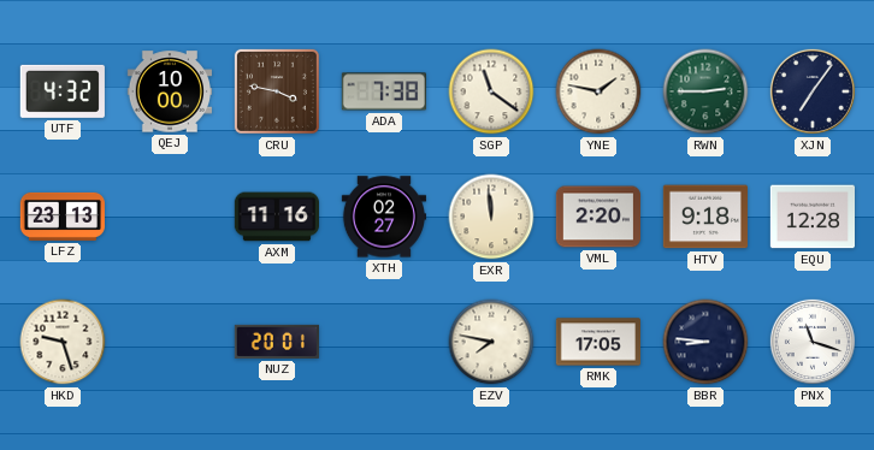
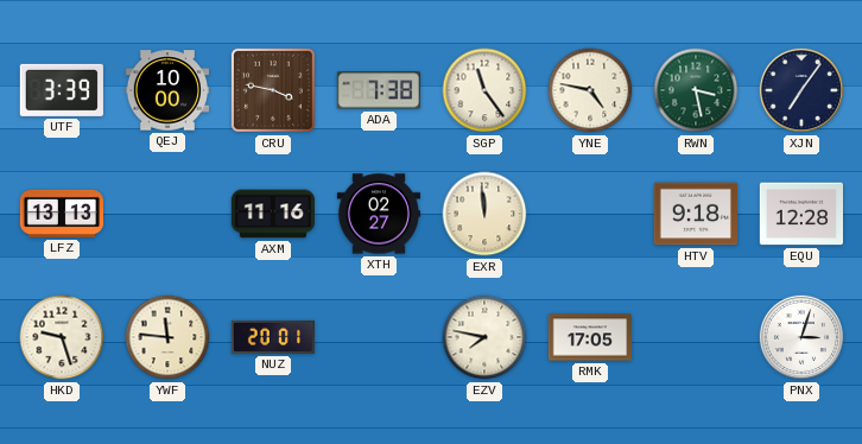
UTF: 4:32 -> 3:39
SGP: 11:21 -> 11:24
YNE: 1:47 -> 4:47
RWN: 2:45 -> 3:28
LFZ: 23:13 -> 13:13
VML: 2:20 -> none
YWF: none -> 11:46
BBR: 8:46 -> none
PNX: 11:18 -> 3:03
